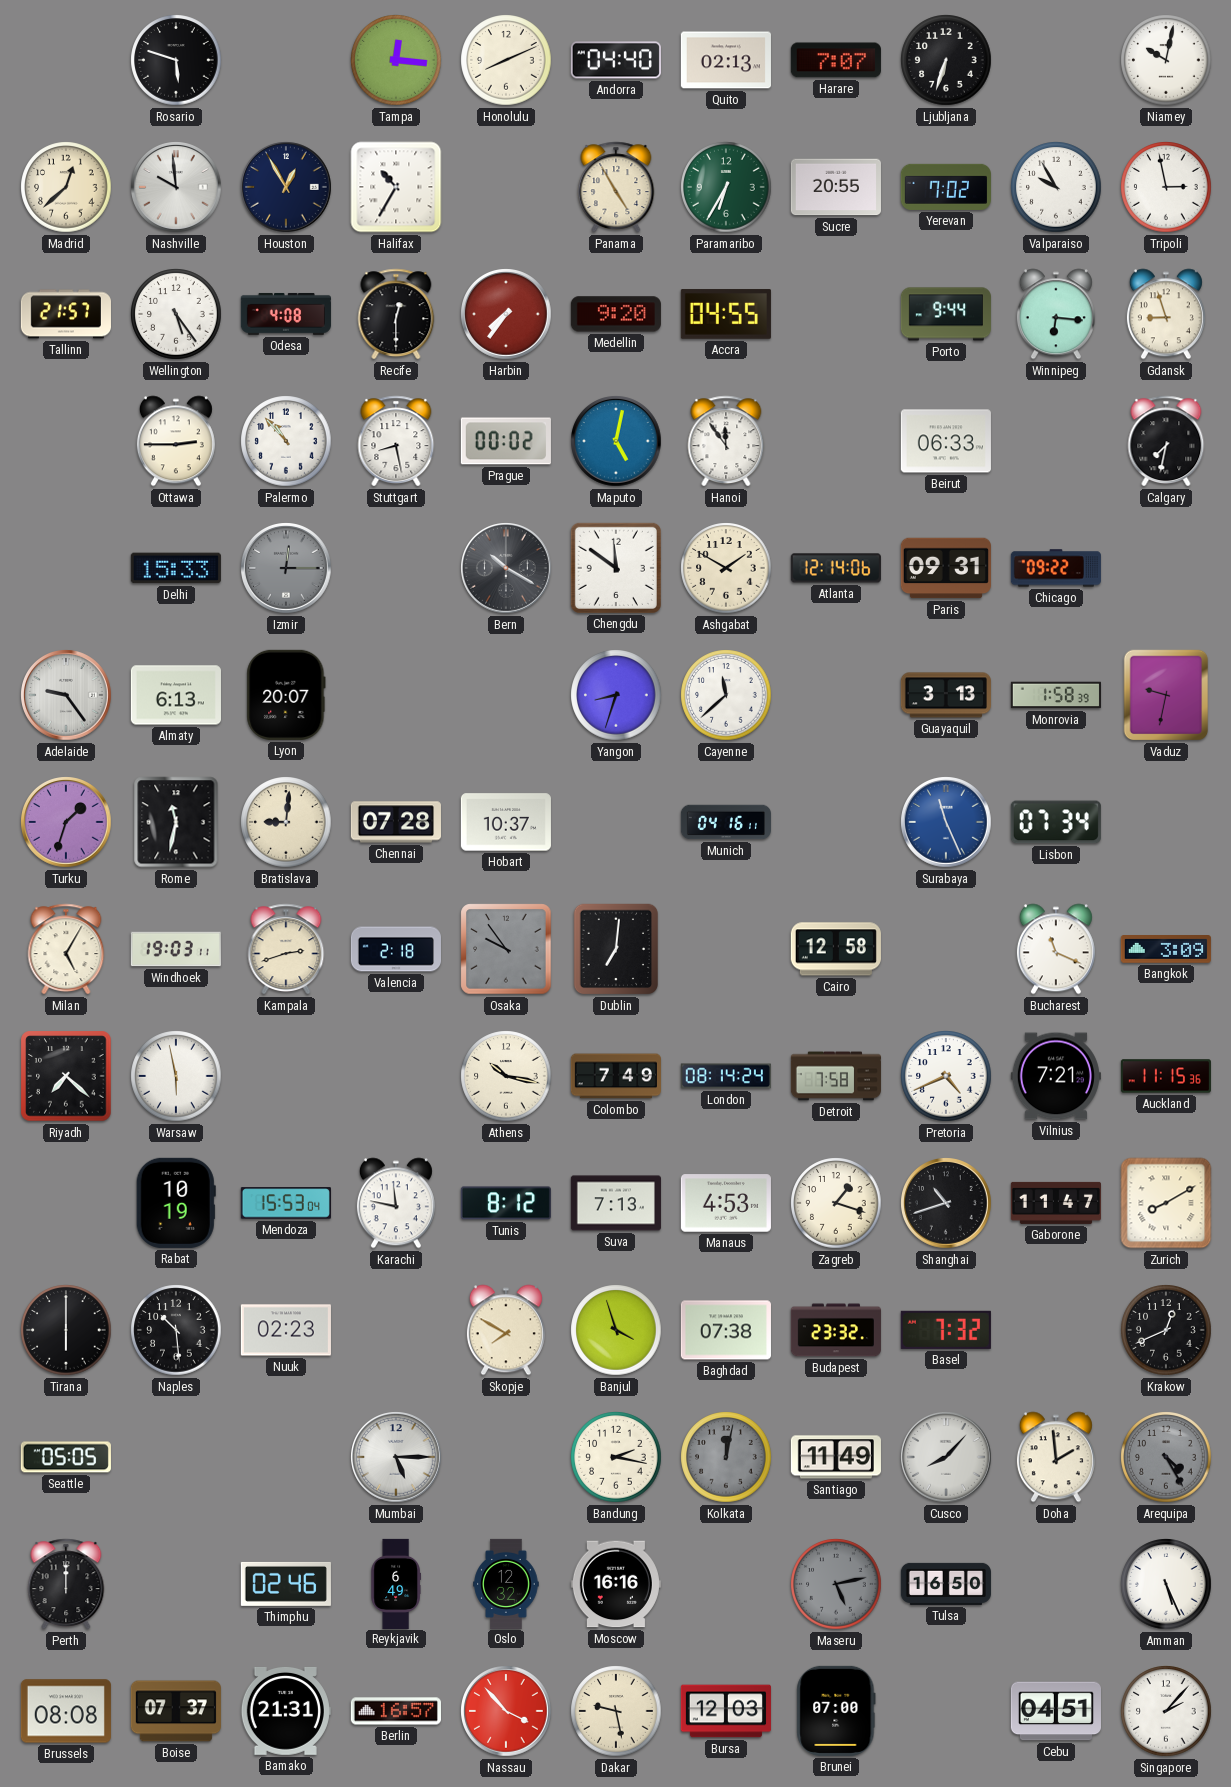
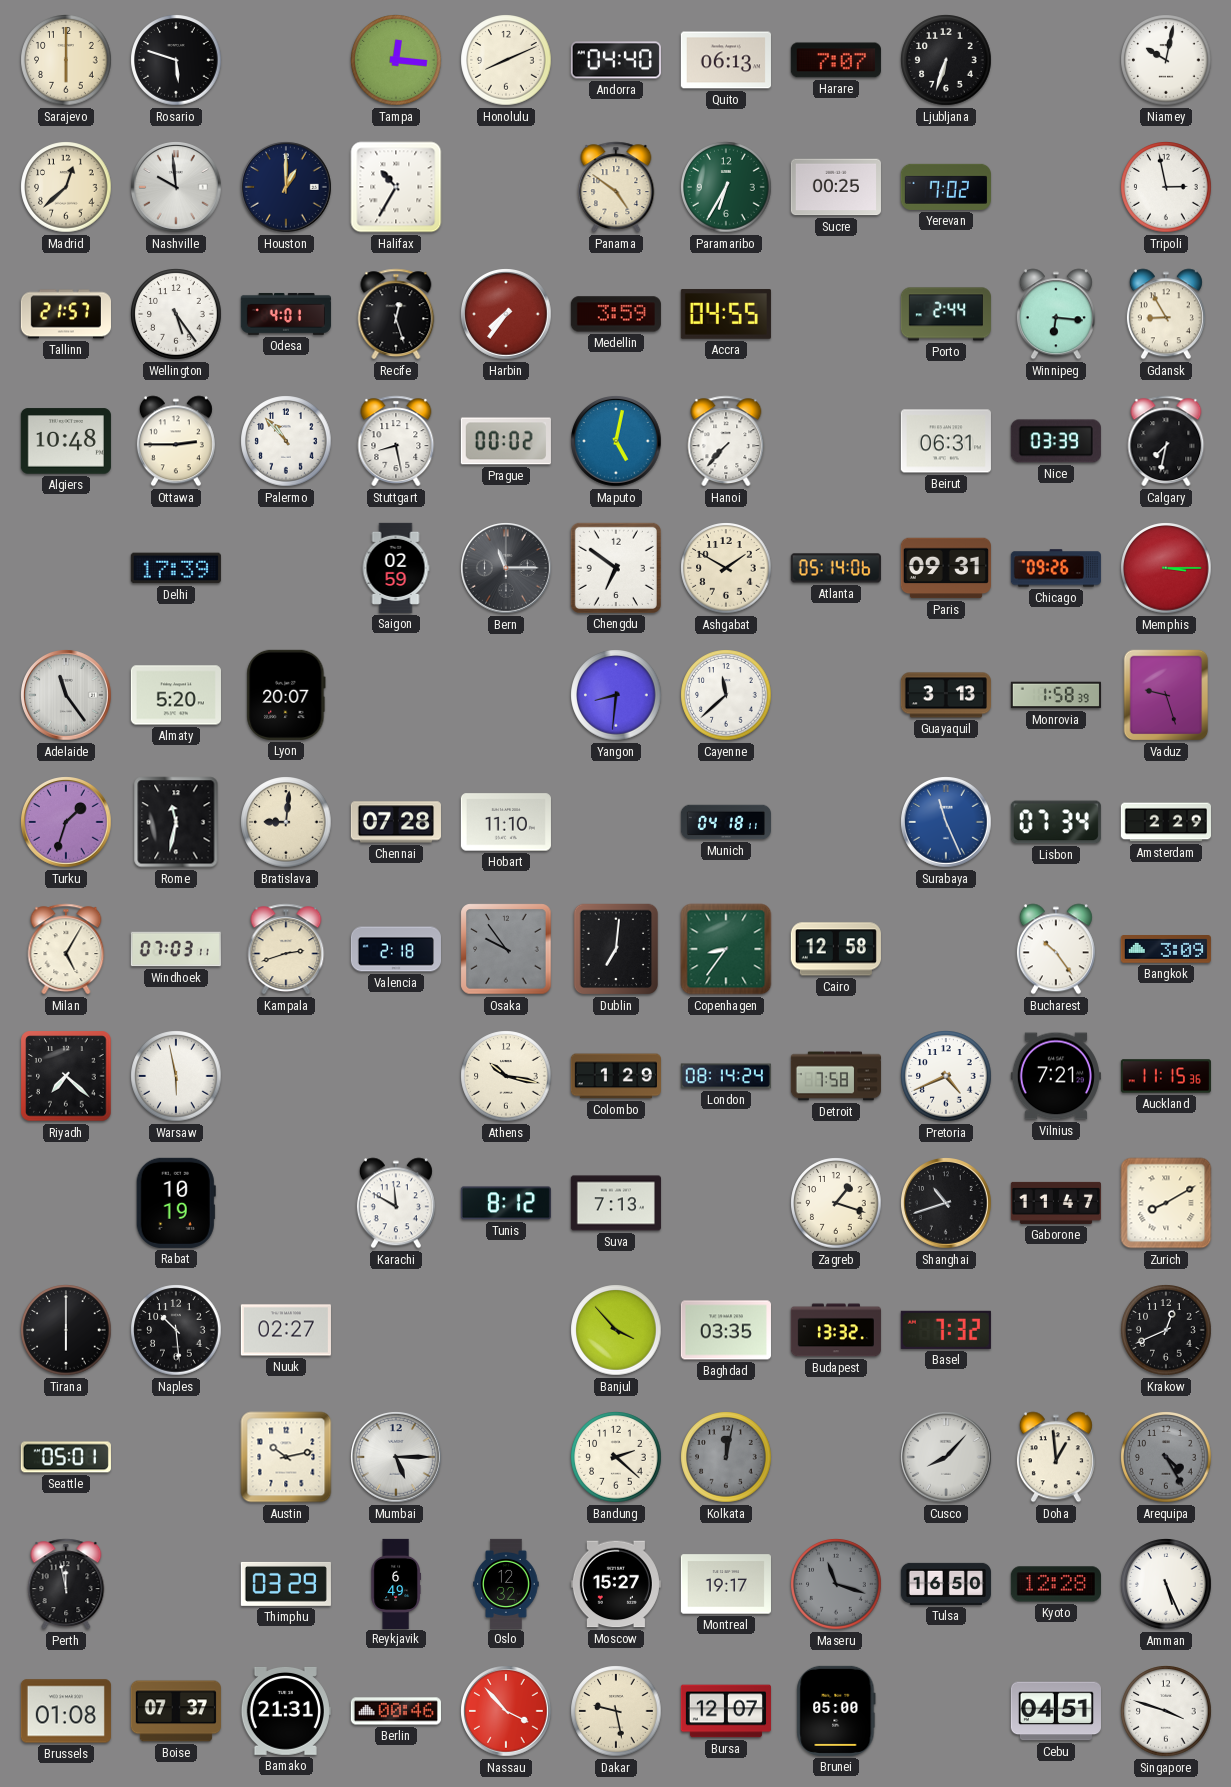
Sarajevo: none -> 6:00
Quito: 02:13 -> 06:13
Houston: 12:55 -> 1:00
Panama: 4:55 -> 4:51
Sucre: 20:55 -> 00:25
Valparaiso: 9:55 -> none
Odesa: 4:08 -> 4:01
Recife: 12:30 -> 12:27
Medellin: 9:20 -> 3:59
Porto: 9:44 -> 2:44
Gdansk: 8:57 -> 8:55
Algiers: none -> 10:48
Hanoi: 11:54 -> 7:37
Beirut: 06:33 -> 06:31
Nice: none -> 03:39
Delhi: 15:33 -> 17:39
Izmir: 12:15 -> none
Saigon: none -> 02:59
Bern: 10:20 -> 11:15
Chengdu: 11:51 -> 6:51
Atlanta: 12:14 -> 05:14
Chicago: 09:22 -> 09:26
Memphis: none -> 3:15
Adelaide: 9:24 -> 11:24
Almaty: 6:13 -> 5:20
Yangon: 8:33 -> 8:31
Vaduz: 9:32 -> 9:27
Hobart: 10:37 -> 11:10
Munich: 04:16 -> 04:18
Amsterdam: none -> 2:29
Windhoek: 19:03 -> 07:03
Copenhagen: none -> 8:36
Bucharest: 11:19 -> 10:24
Colombo: 7:49 -> 1:29
Mendoza: 15:53 -> none
Karachi: 11:47 -> 11:50
Manaus: 4:53 -> none
Nuuk: 02:23 -> 02:27
Skopje: 7:50 -> none
Banjul: 3:57 -> 3:53
Baghdad: 07:38 -> 03:35
Budapest: 23:32 -> 13:32
Seattle: 05:05 -> 05:01
Austin: none -> 10:13
Bandung: 2:17 -> 2:22
Santiago: 11:49 -> none
Doha: 1:59 -> 12:59
Perth: 12:00 -> 11:58
Thimphu: 02:46 -> 03:29
Moscow: 16:16 -> 15:27
Montreal: none -> 19:17
Maseru: 5:13 -> 11:18
Kyoto: none -> 12:28
Brussels: 08:08 -> 01:08
Berlin: 16:57 -> 00:46
Bursa: 12:03 -> 12:07
Brunei: 07:00 -> 05:00
Singapore: 2:07 -> 3:48
